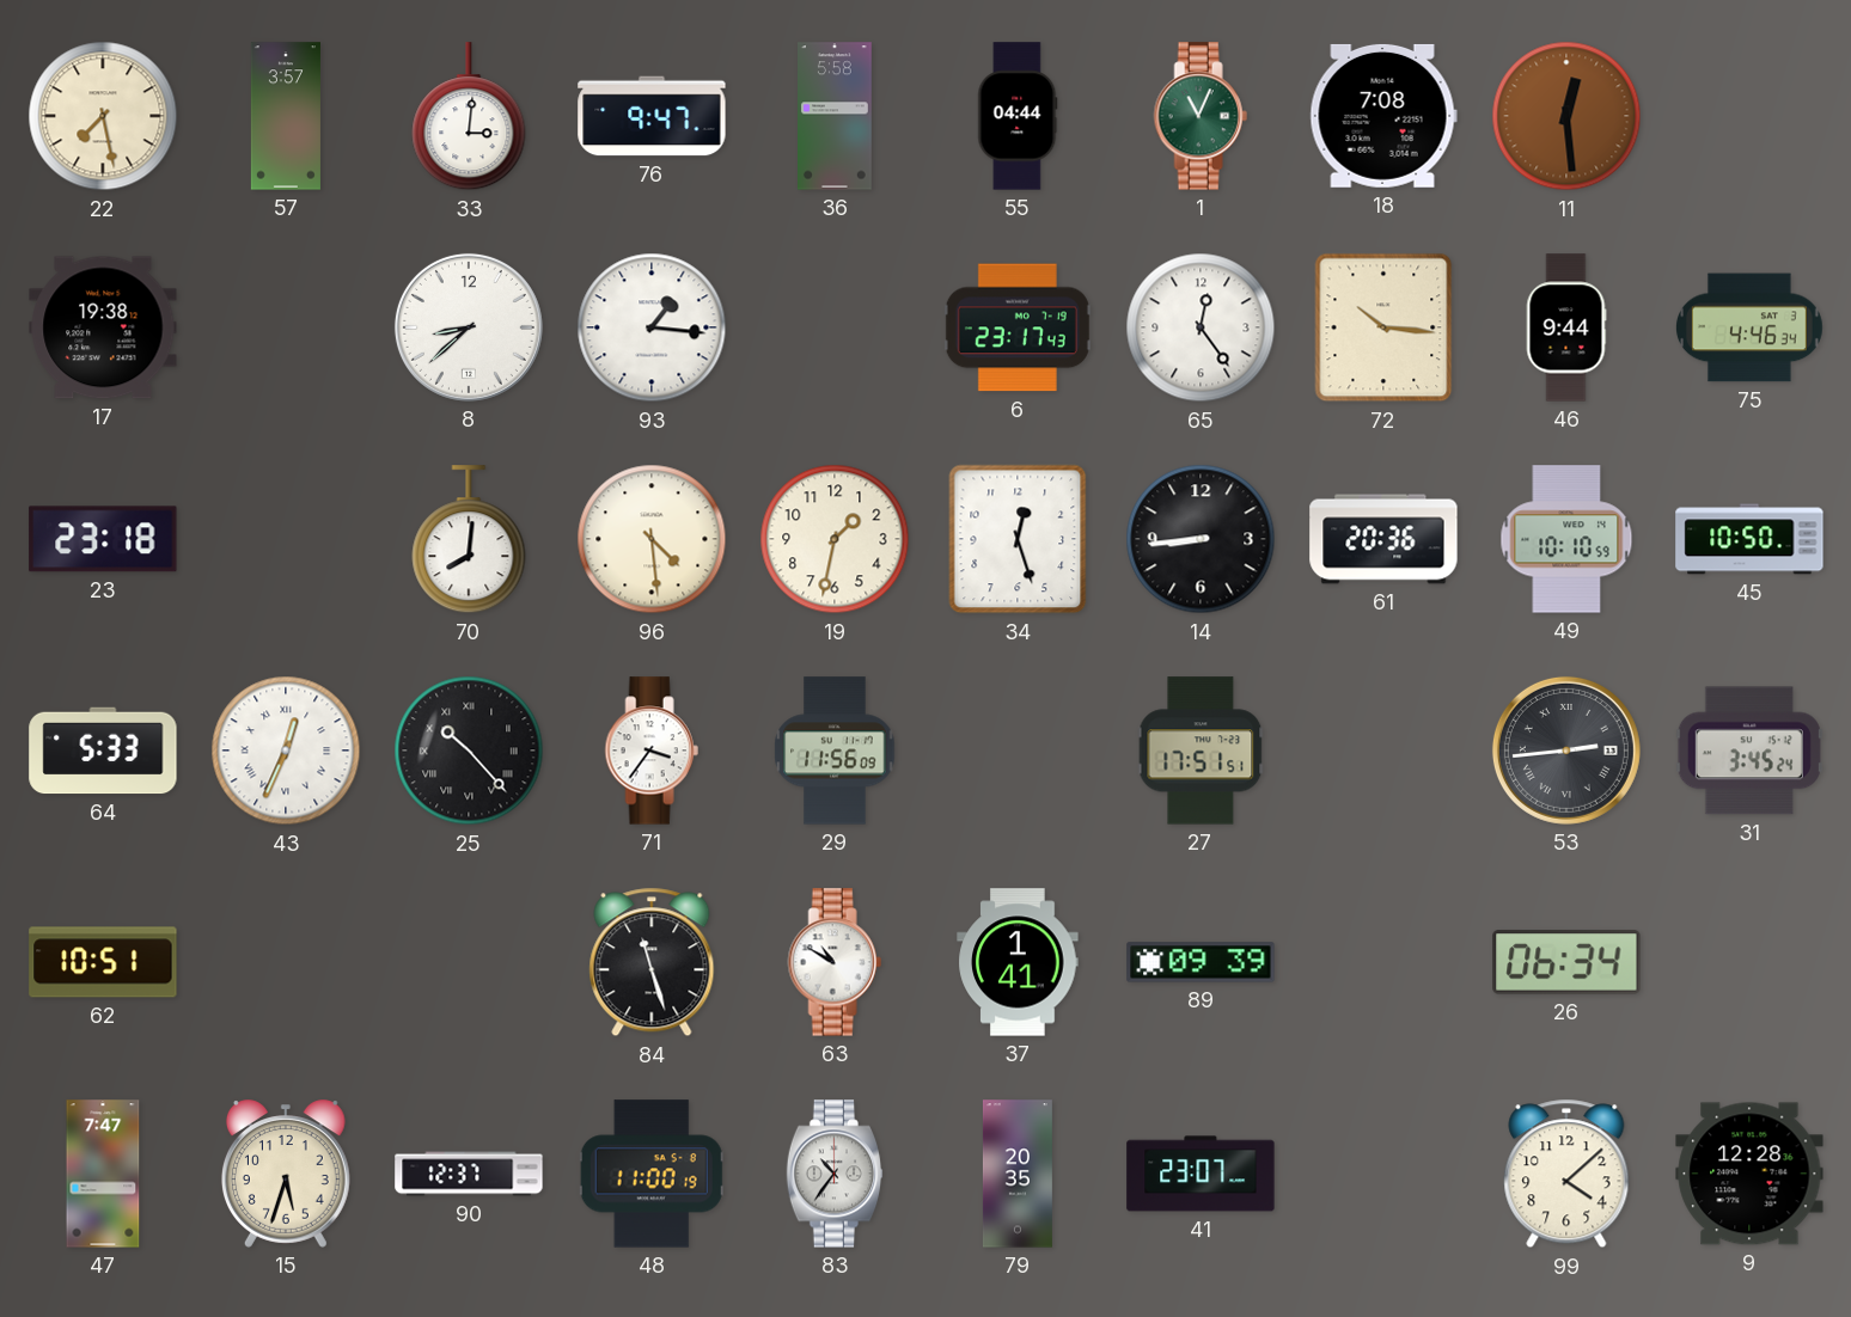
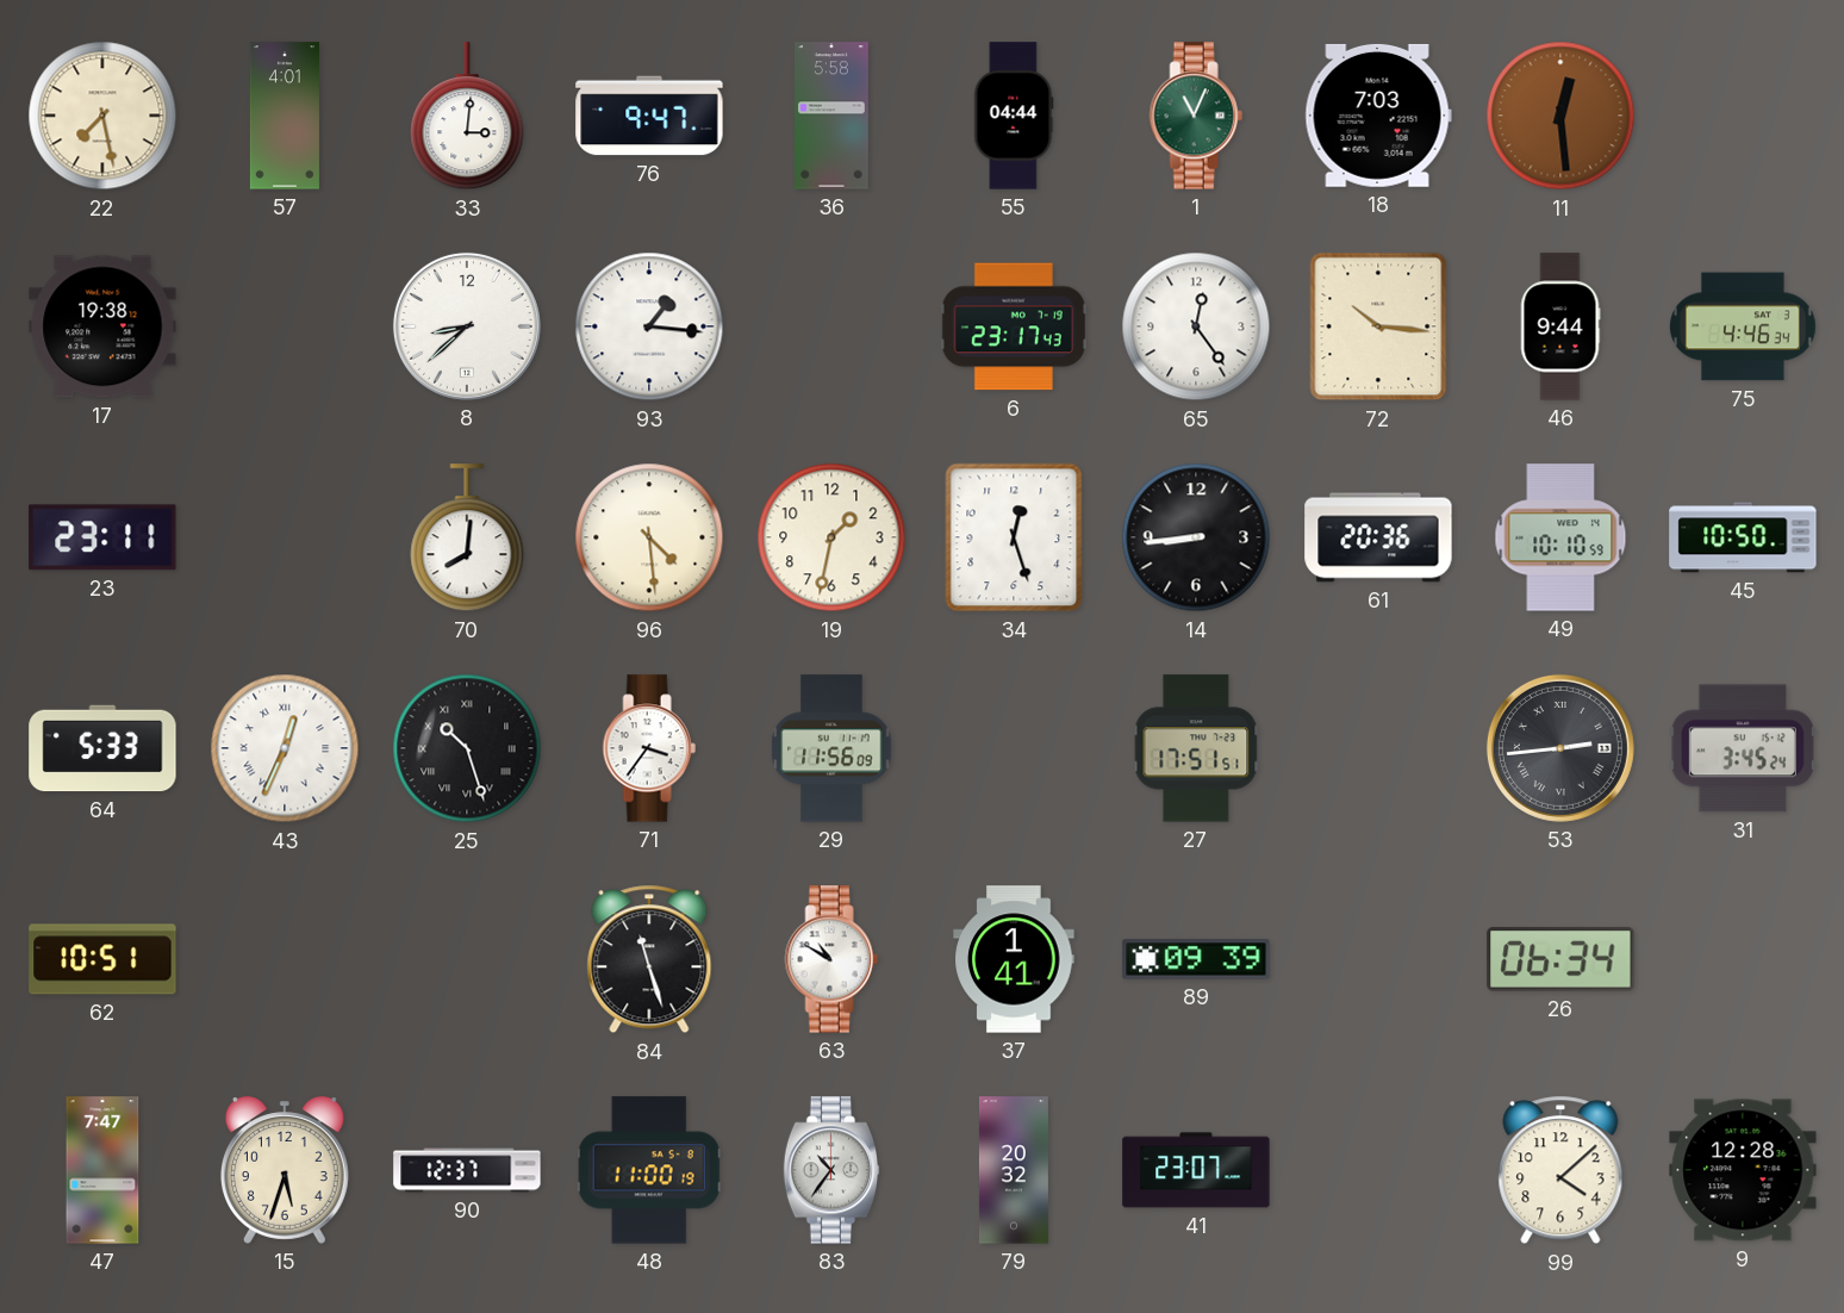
57: 3:57 -> 4:01
18: 7:08 -> 7:03
23: 23:18 -> 23:11
25: 10:23 -> 10:27
79: 20:35 -> 20:32
